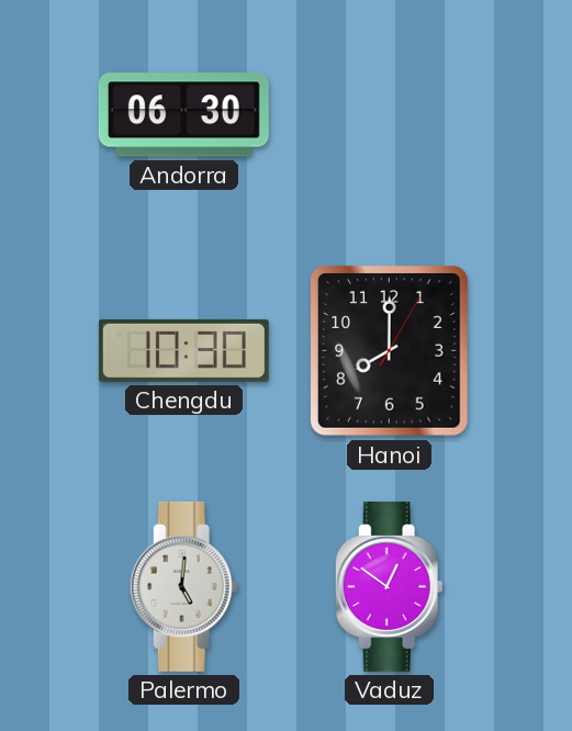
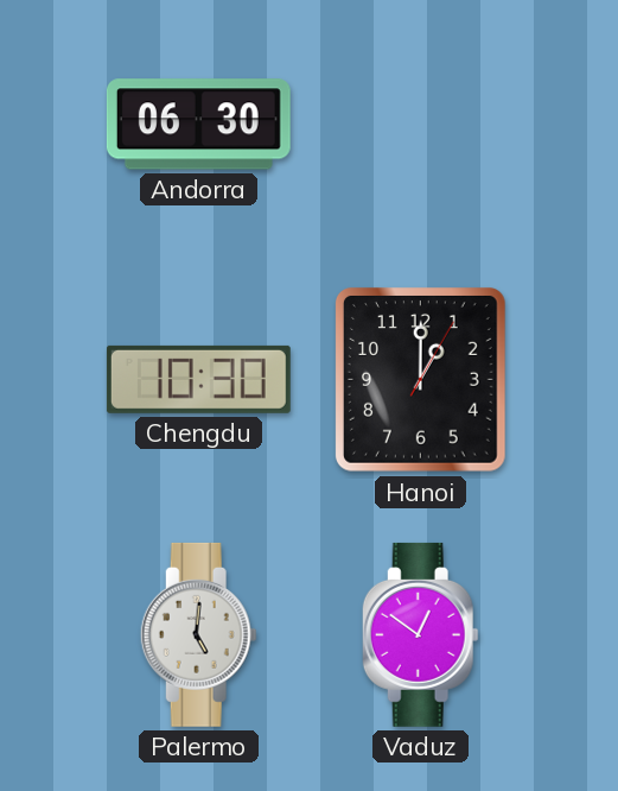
Hanoi: 8:00 -> 1:00
